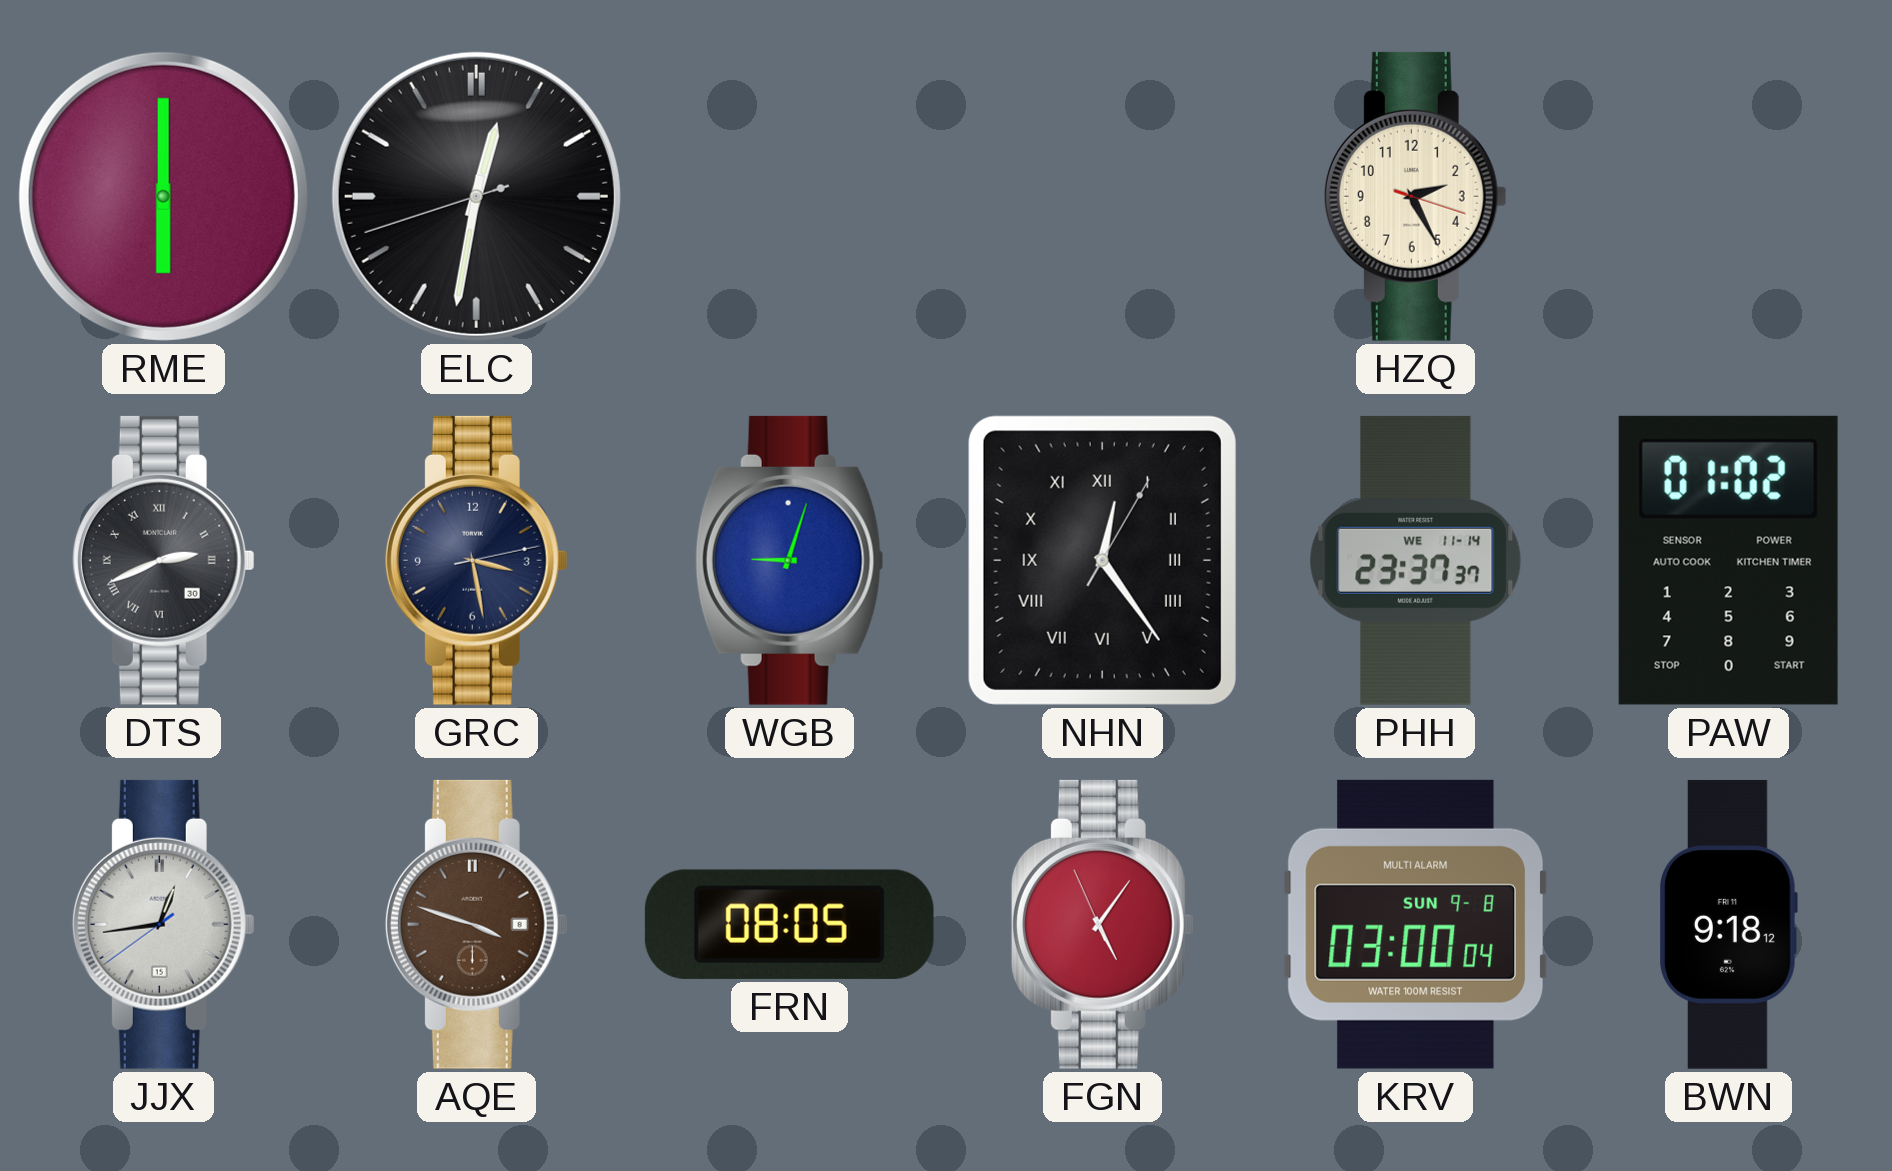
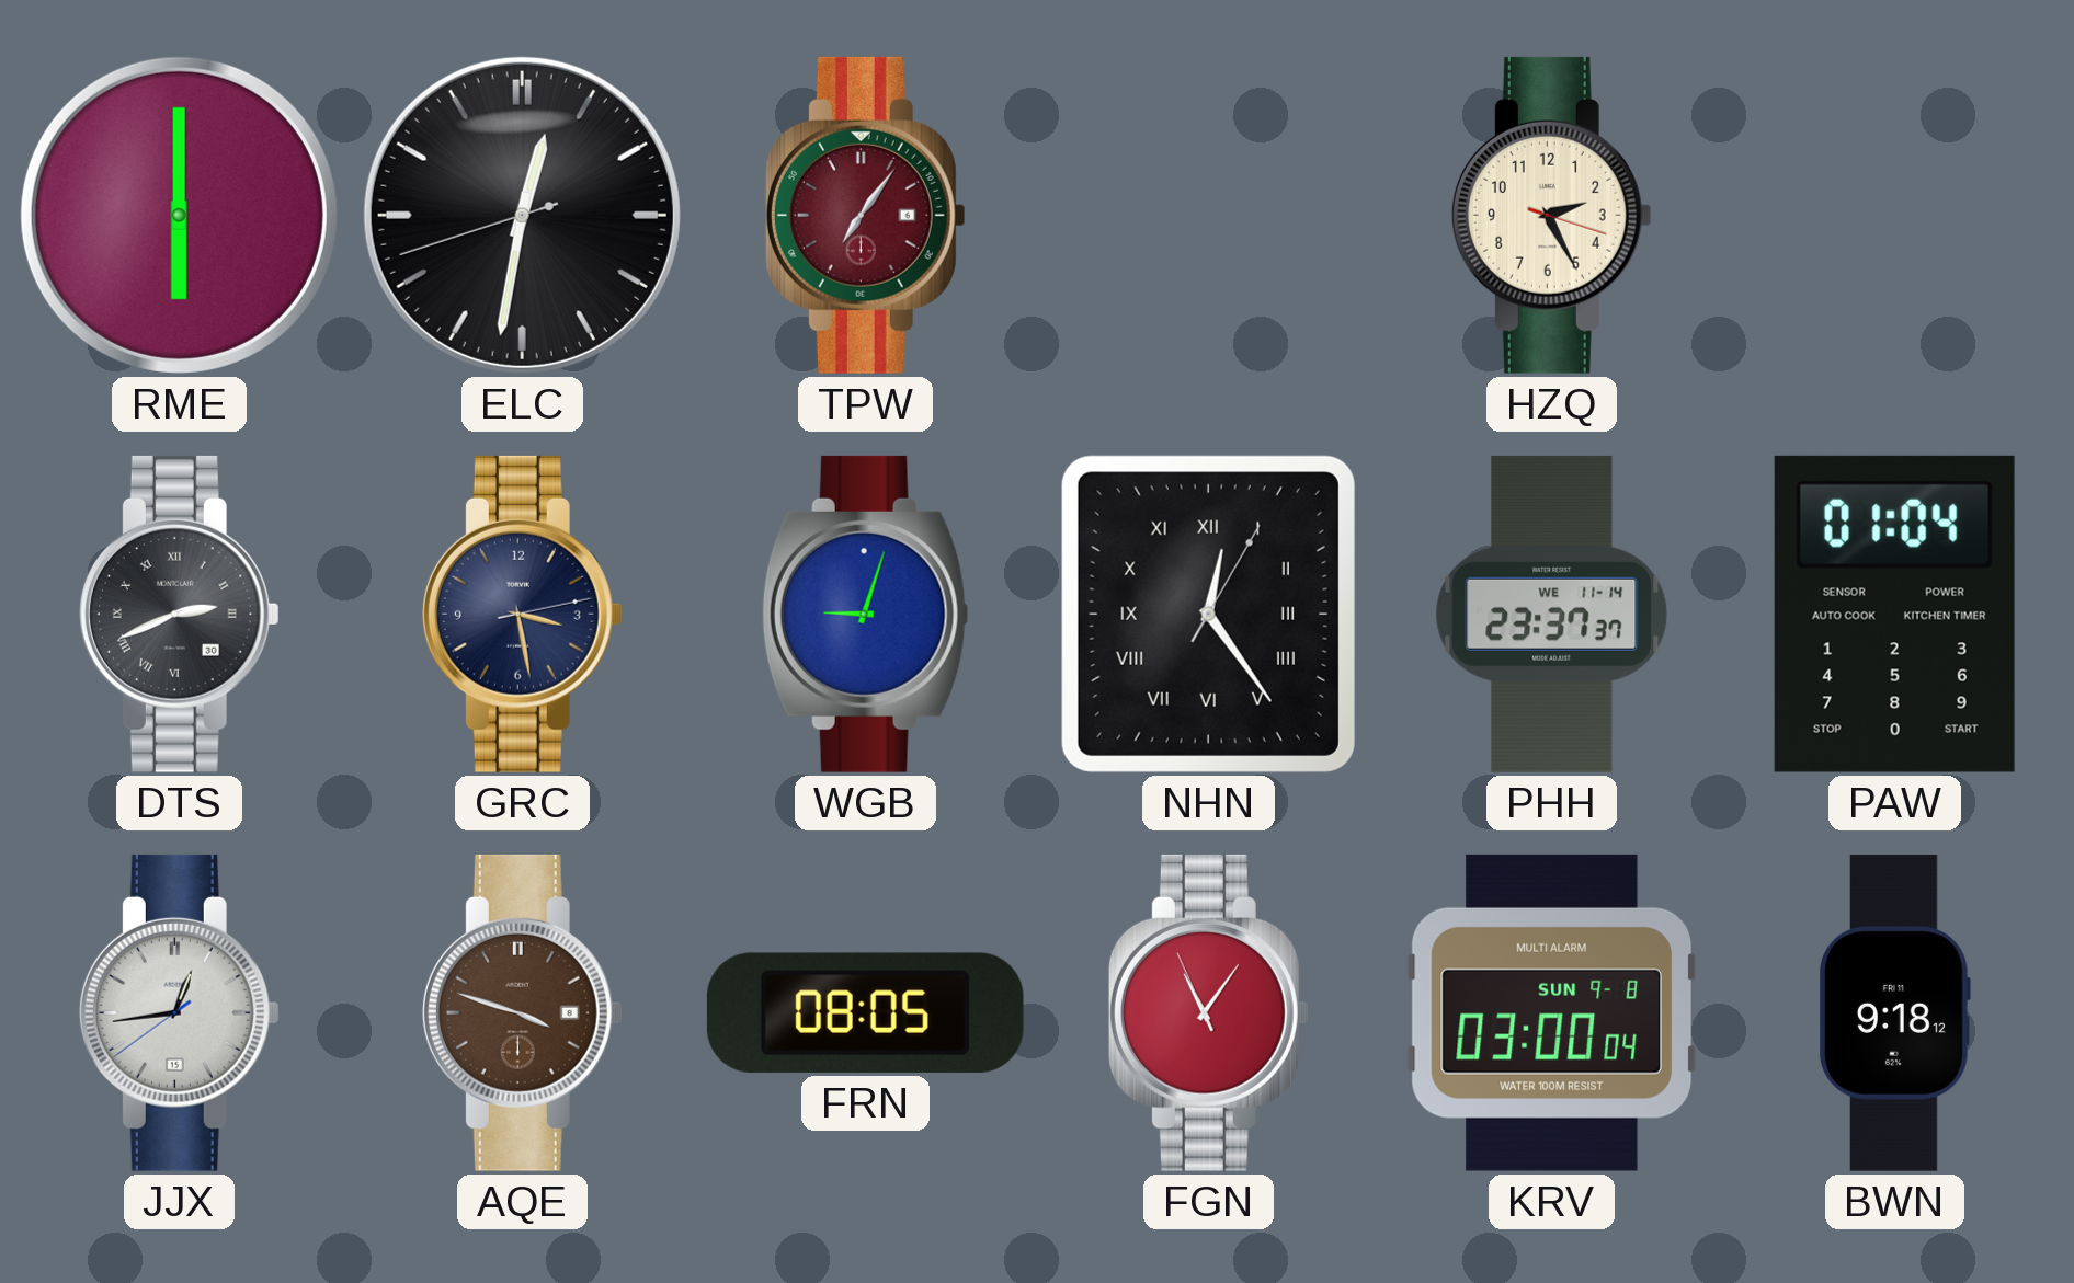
TPW: none -> 7:06
PAW: 01:02 -> 01:04
FGN: 5:05 -> 11:05
